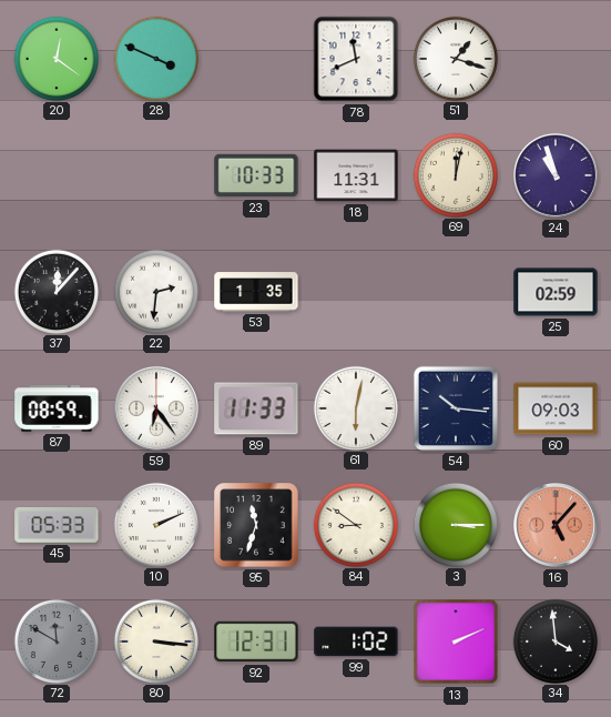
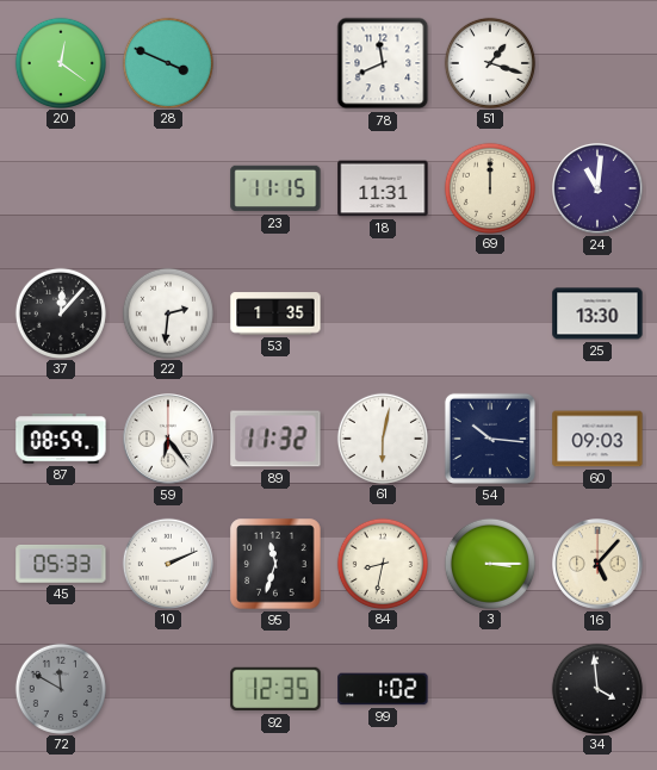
23: 10:33 -> 11:15
69: 12:02 -> 12:00
24: 10:57 -> 11:01
25: 02:59 -> 13:30
89: 11:33 -> 11:32
84: 8:51 -> 8:32
16 dial: salmon -> cream
80: 3:16 -> none
92: 12:31 -> 12:35
13: 2:11 -> none
